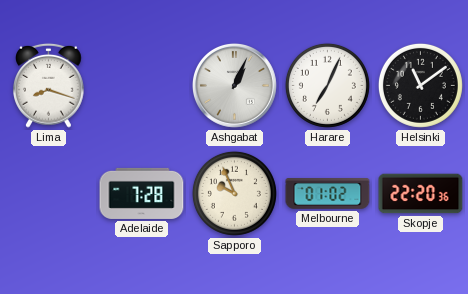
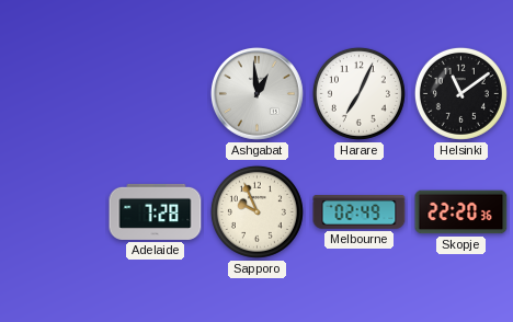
Lima: 8:18 -> none
Ashgabat: 1:04 -> 12:59
Melbourne: 01:02 -> 02:49
